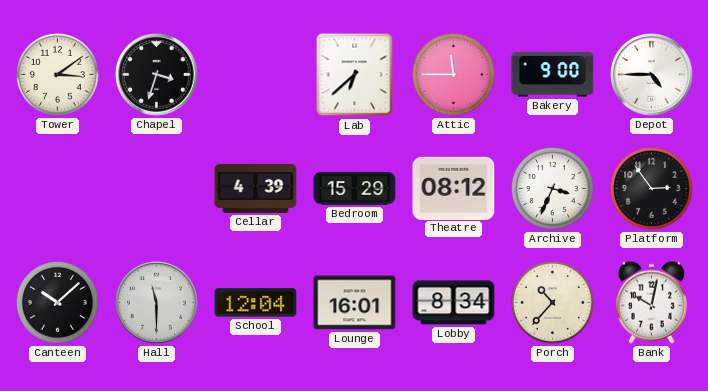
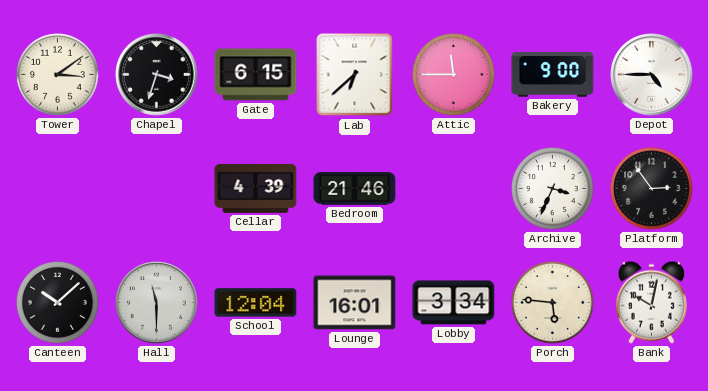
Gate: none -> 6:15
Bedroom: 15:29 -> 21:46
Theatre: 08:12 -> none
Lobby: 8:34 -> 3:34
Porch: 10:37 -> 5:46
